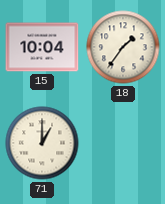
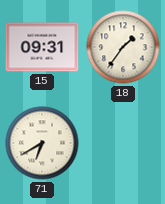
15: 10:04 -> 09:31
71: 1:00 -> 6:40
